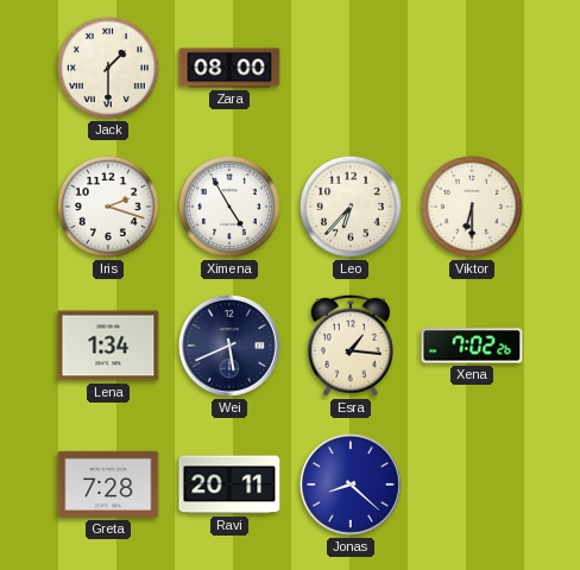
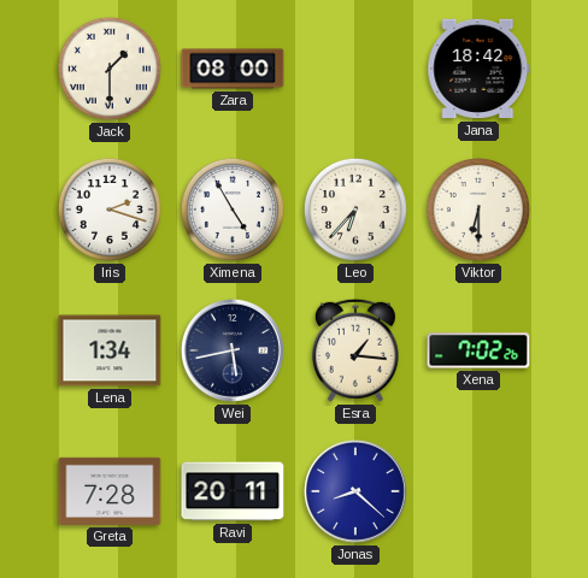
Jana: none -> 18:42
Wei: 5:41 -> 5:43
